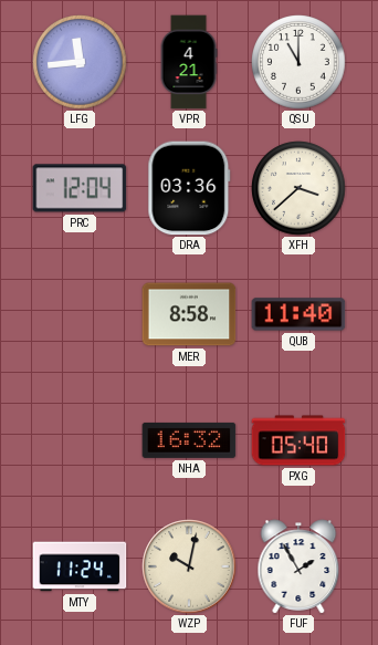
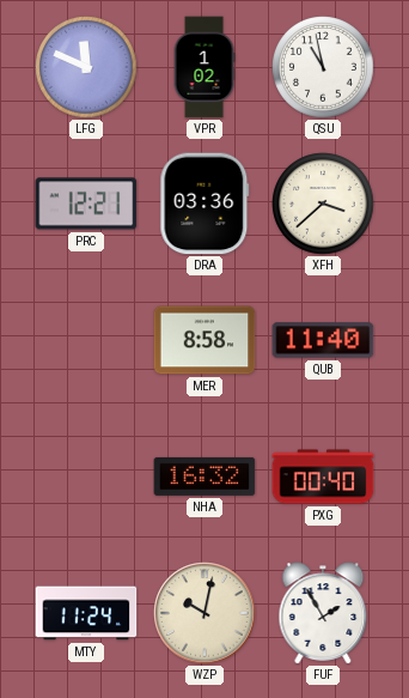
LFG: 11:44 -> 11:49
VPR: 4:21 -> 1:02
QSU: 11:00 -> 10:58
PRC: 12:04 -> 12:21
PXG: 05:40 -> 00:40
